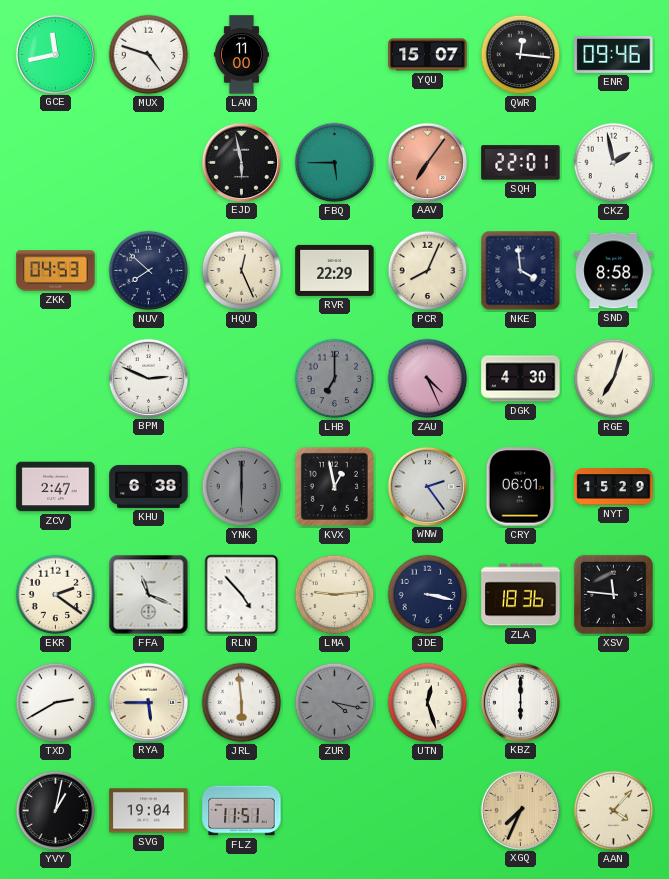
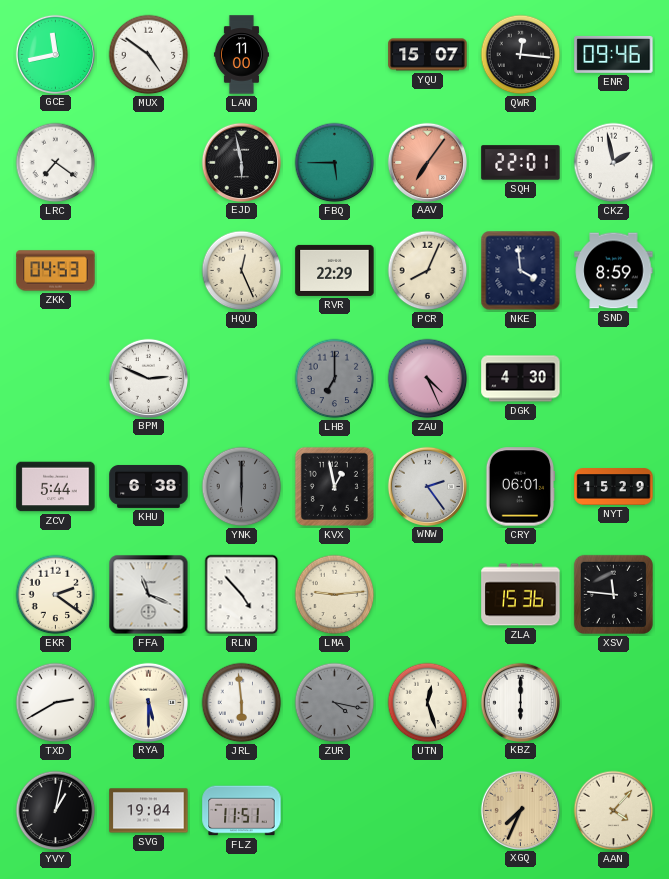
MUX: 4:48 -> 4:51
LRC: none -> 7:21
NUV: 7:52 -> none
SND: 8:58 -> 8:59
RGE: 7:03 -> none
ZCV: 2:47 -> 5:44
JDE: 3:17 -> none
ZLA: 18:36 -> 15:36
RYA: 5:45 -> 5:30
